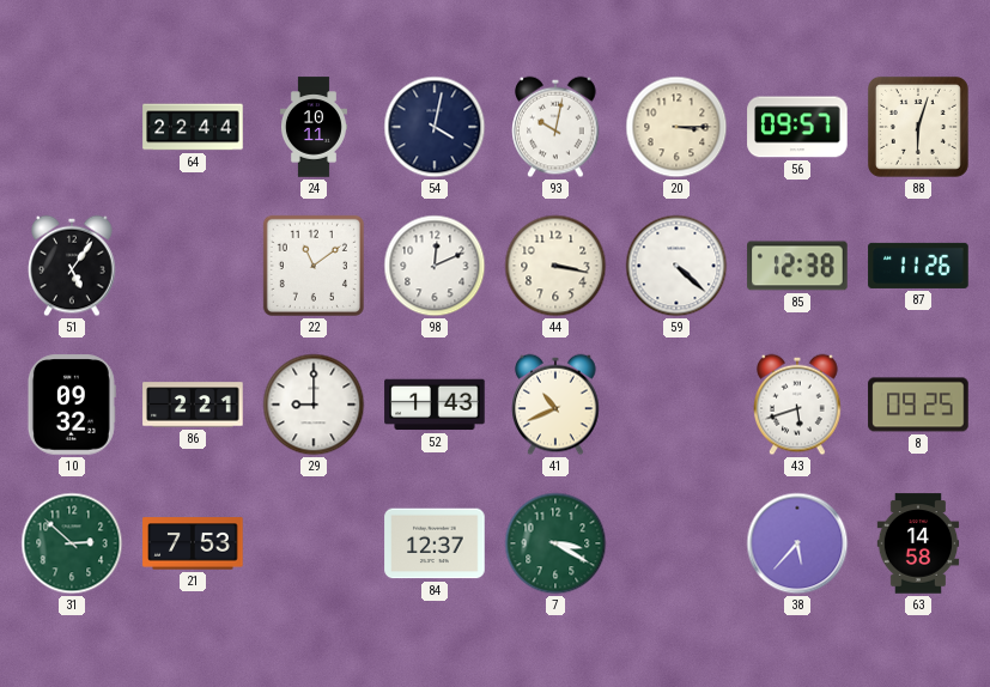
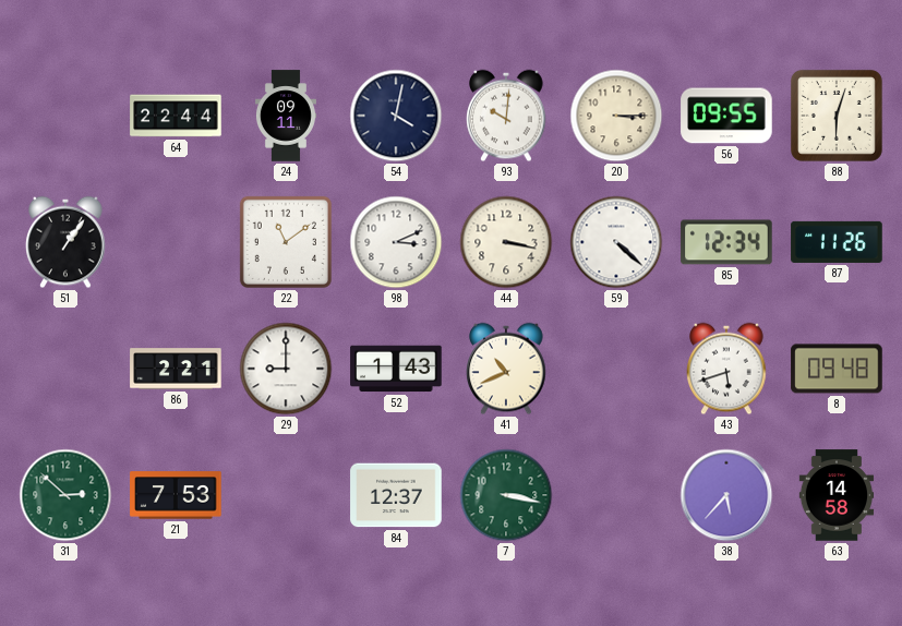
24: 10:11 -> 09:11
93: 10:02 -> 10:01
56: 09:57 -> 09:55
51: 5:06 -> 1:06
98: 12:11 -> 3:11
85: 12:38 -> 12:34
10: 09:32 -> none
8: 09:25 -> 09:48
7: 3:20 -> 3:17
